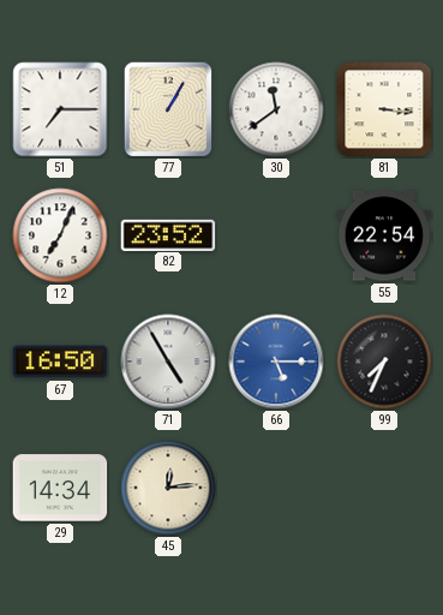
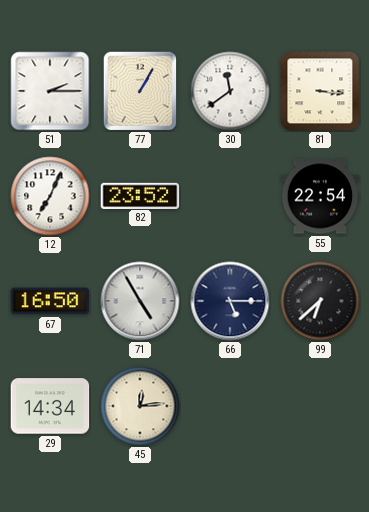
51: 7:15 -> 2:15
66 dial: blue -> navy
99: 7:34 -> 6:38
